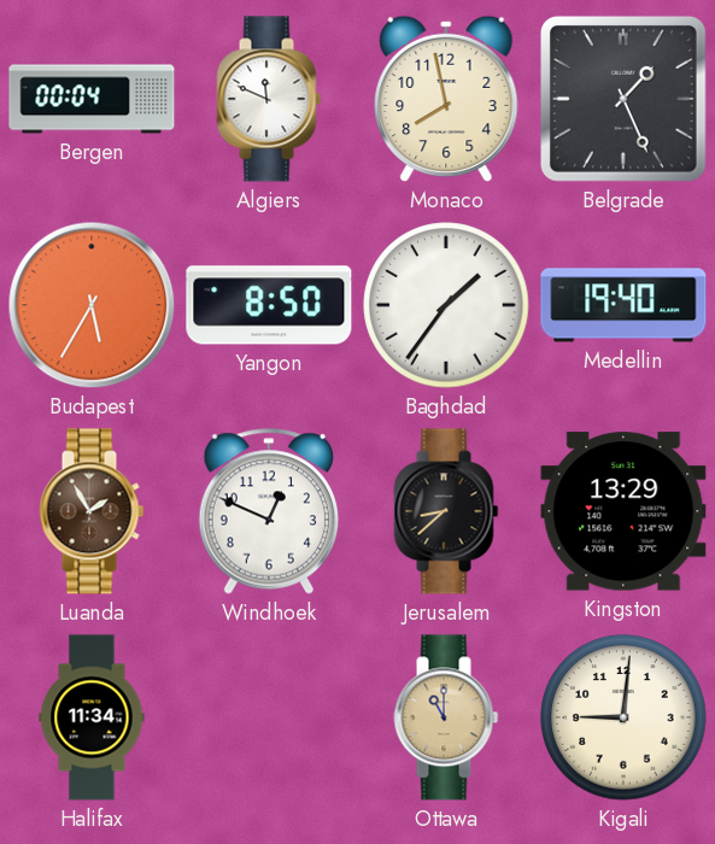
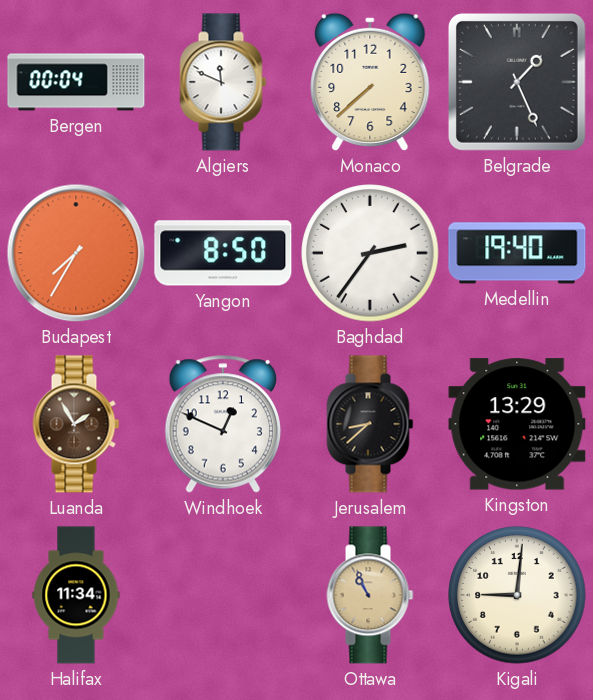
Monaco: 7:58 -> 7:38
Budapest: 5:35 -> 7:35
Baghdad: 1:36 -> 2:36
Ottawa: 11:00 -> 10:56
